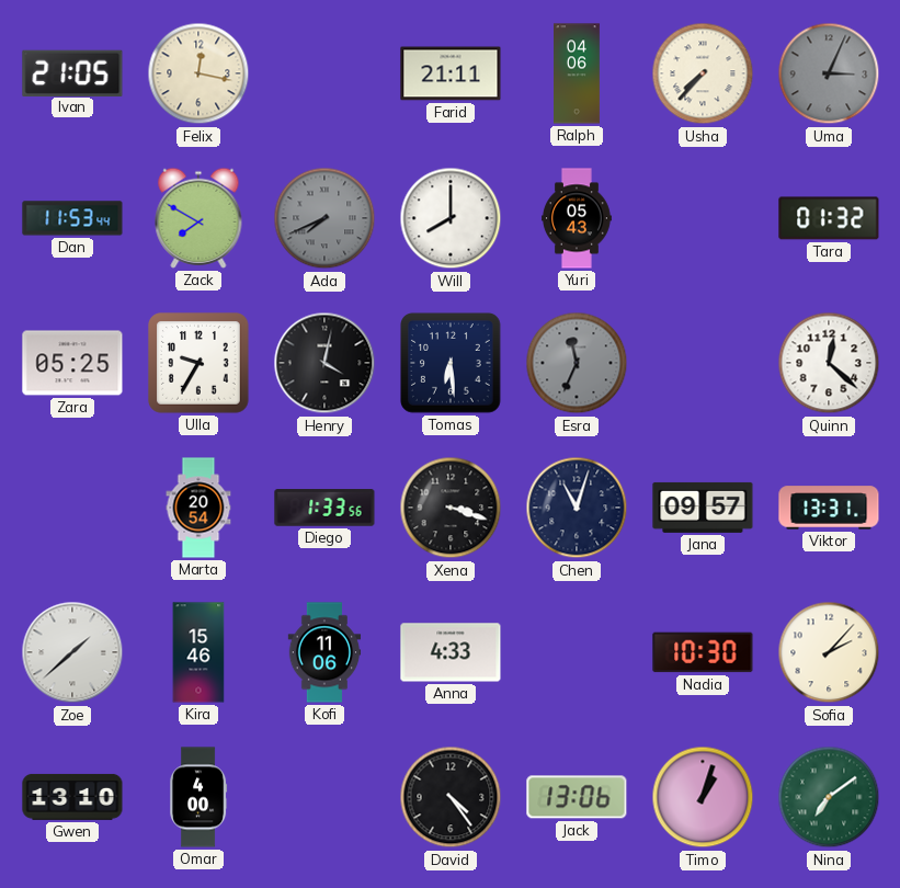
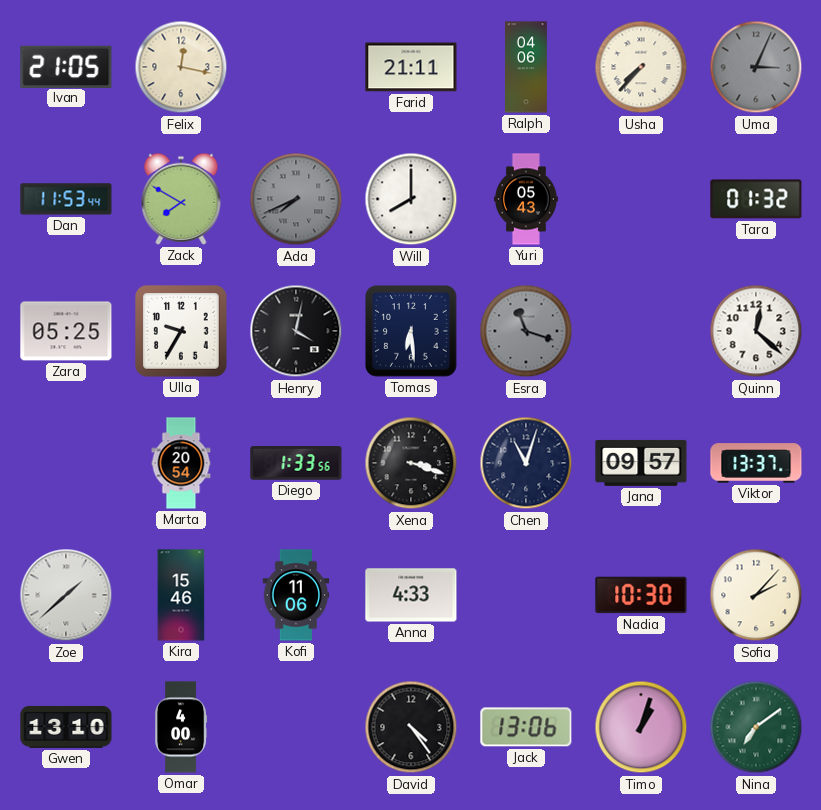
Esra: 11:34 -> 11:18
Viktor: 13:31 -> 13:37
